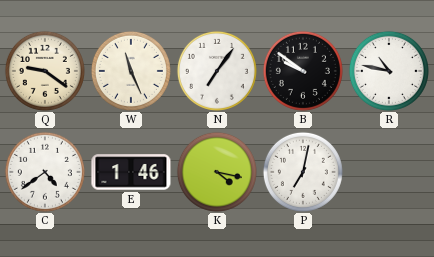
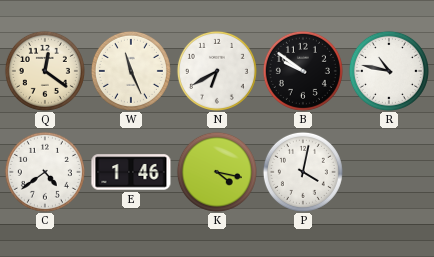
Q: 9:21 -> 12:21
N: 7:06 -> 6:40
P: 7:02 -> 4:02
